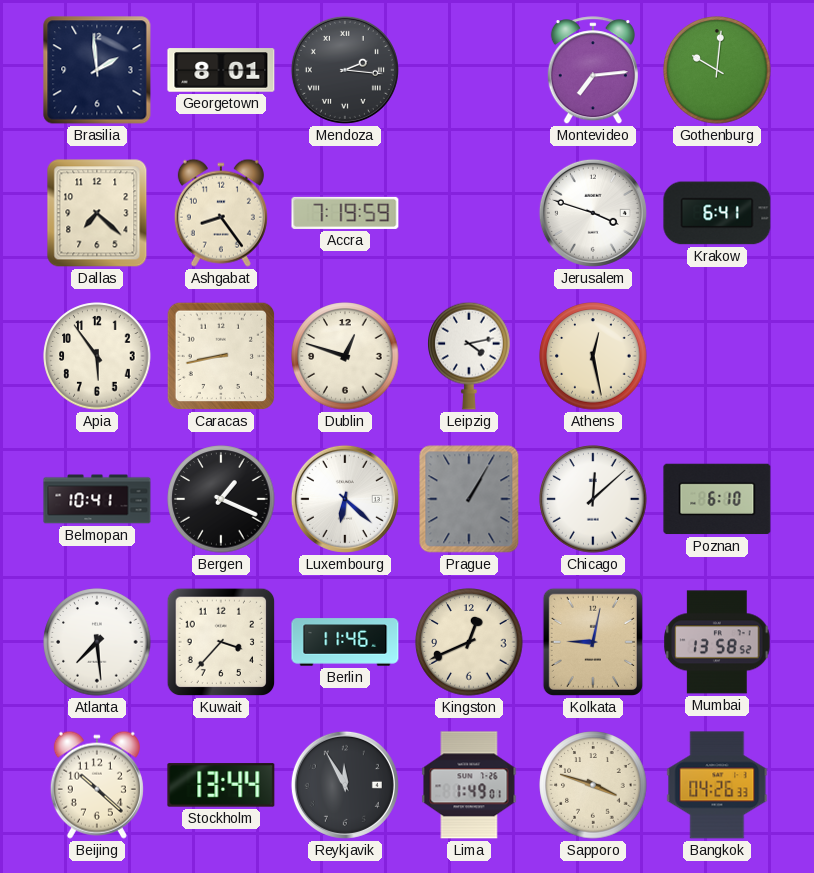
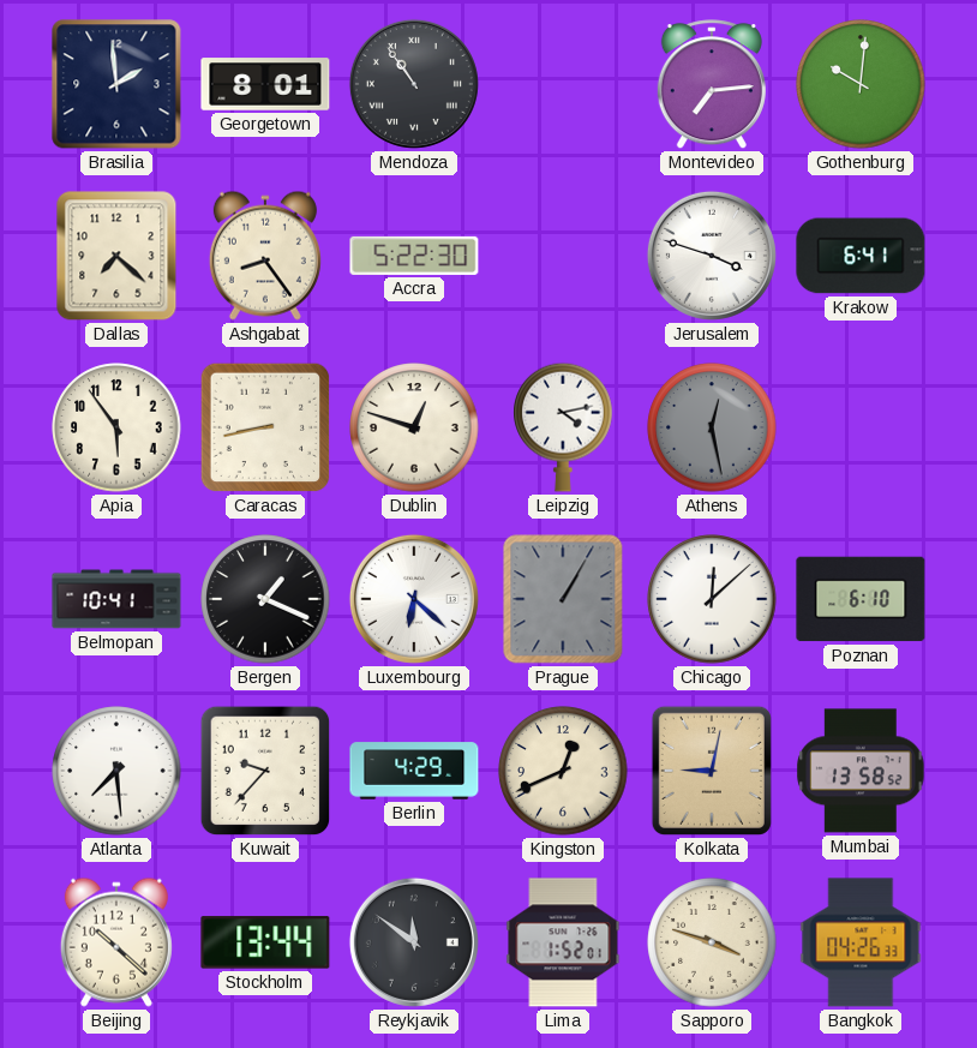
Mendoza: 2:16 -> 10:54
Accra: 7:19 -> 5:22
Athens dial: cream -> grey
Kuwait: 3:37 -> 9:37
Berlin: 11:46 -> 4:29
Reykjavik: 11:55 -> 11:51
Lima: 1:49 -> 1:52
